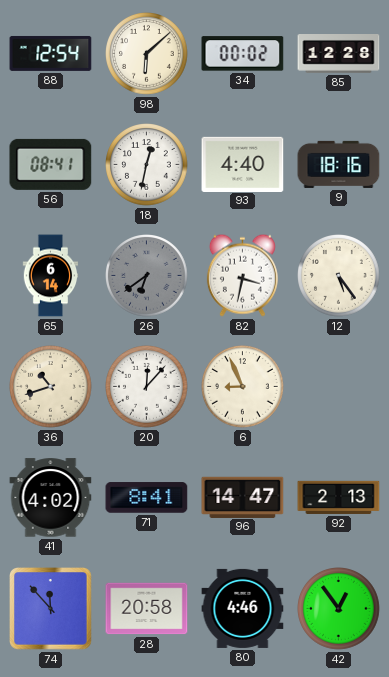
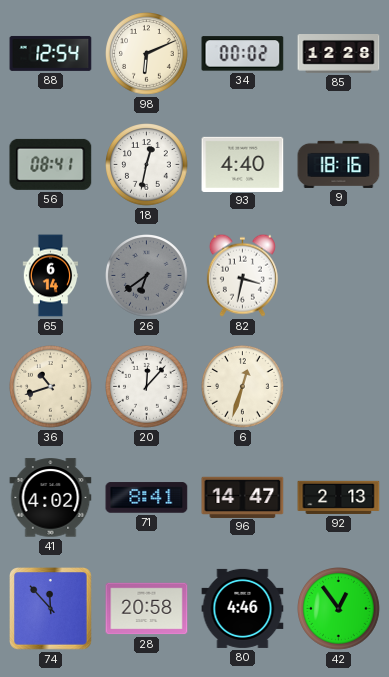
98: 6:08 -> 6:11
12: 5:24 -> none
6: 8:56 -> 12:33
